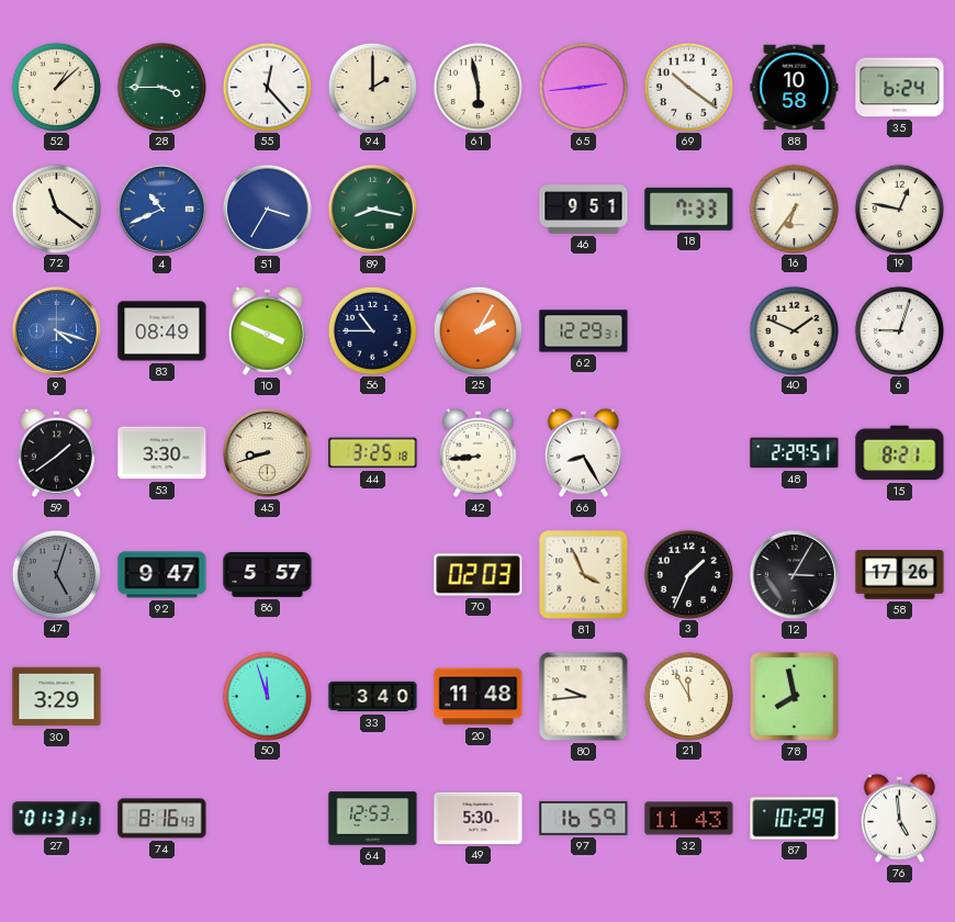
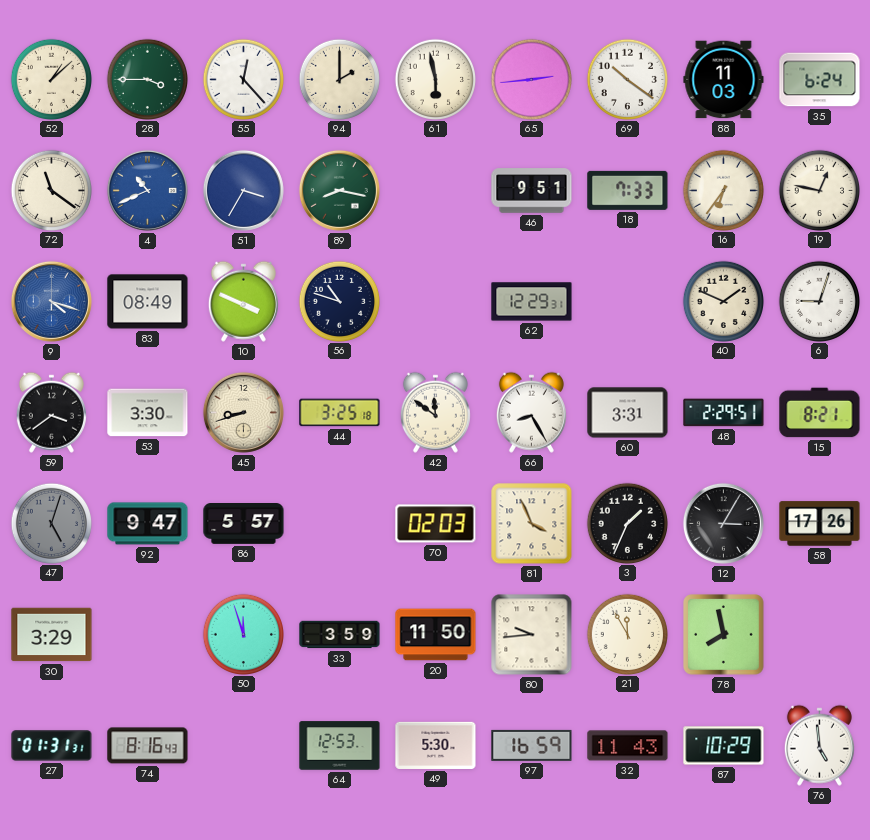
88: 10:58 -> 11:03
56: 10:45 -> 10:48
25: 2:05 -> none
59: 1:39 -> 3:39
42: 8:44 -> 11:51
60: none -> 3:31
33: 3:40 -> 3:59
20: 11:48 -> 11:50
